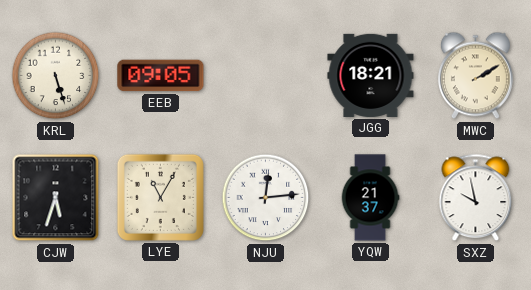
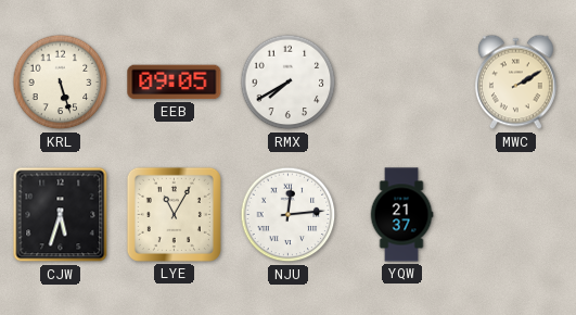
RMX: none -> 7:40
JGG: 18:21 -> none
SXZ: 9:58 -> none
